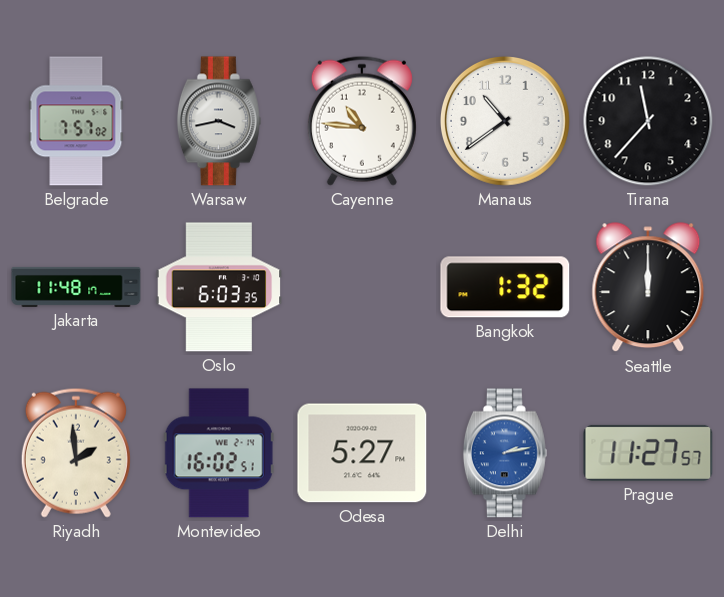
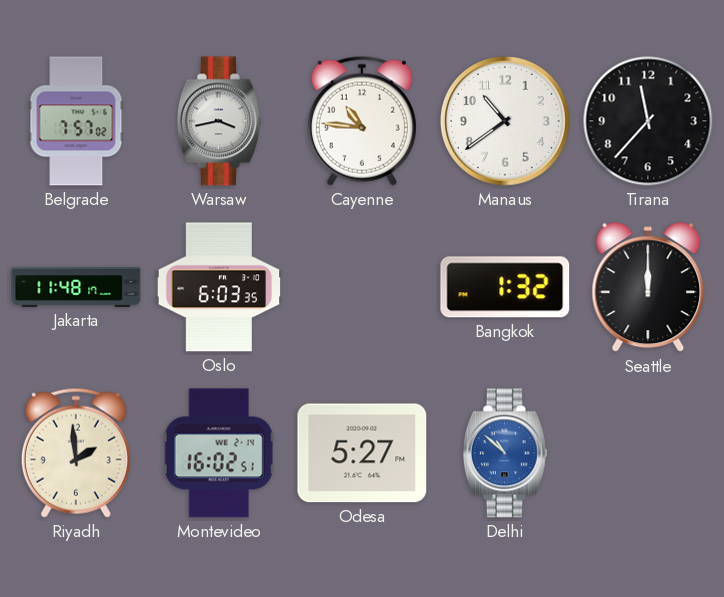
Delhi: 2:13 -> 10:52
Prague: 11:27 -> none
